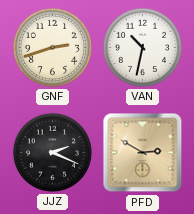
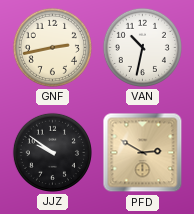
GNF: 2:42 -> 2:43
JJZ: 2:19 -> 9:51
